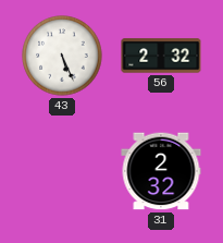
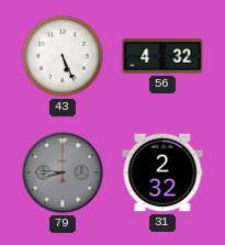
56: 2:32 -> 4:32
79: none -> 8:45
